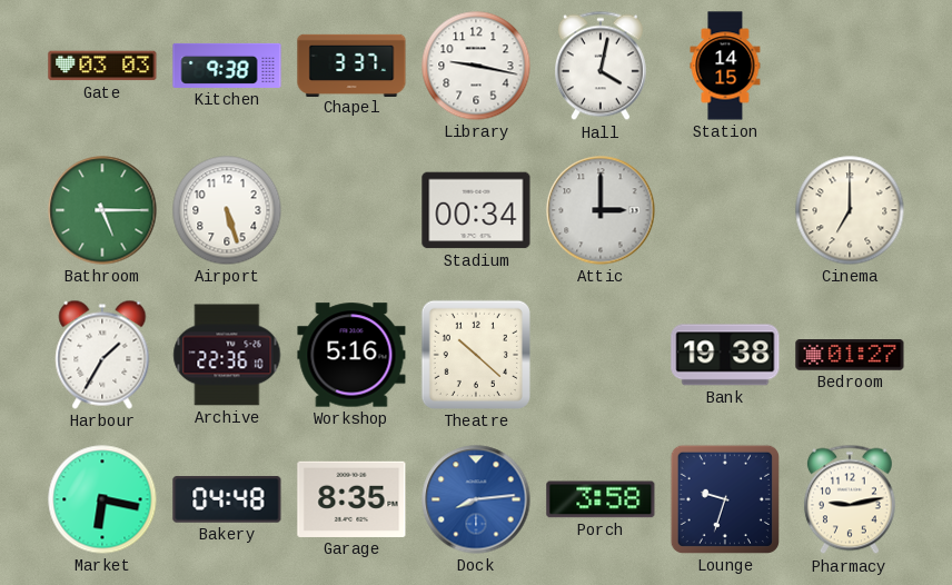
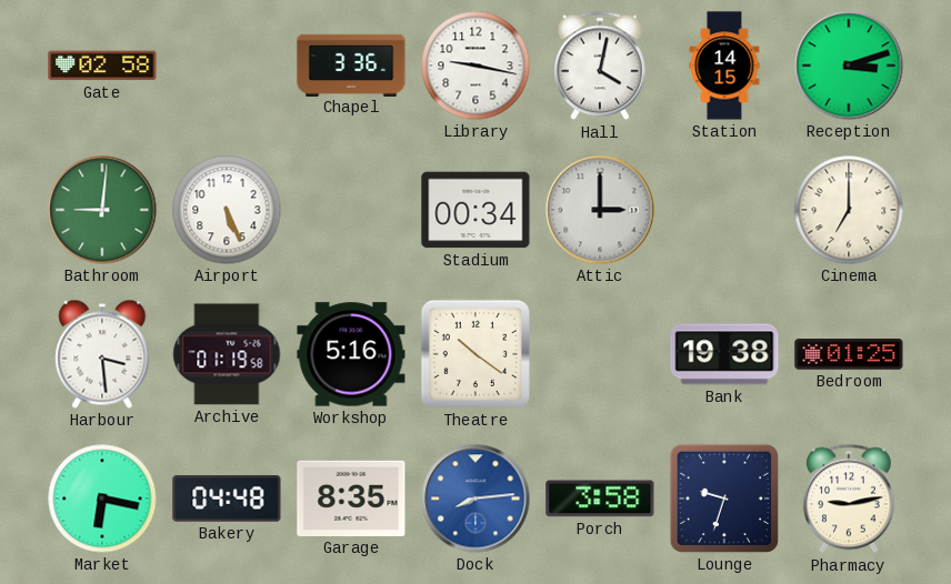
Gate: 03:03 -> 02:58
Kitchen: 9:38 -> none
Chapel: 3:37 -> 3:36
Reception: none -> 3:12
Bathroom: 5:15 -> 9:01
Airport: 5:27 -> 5:26
Harbour: 1:35 -> 3:29
Archive: 22:36 -> 01:19
Theatre: 10:22 -> 10:21
Bedroom: 01:27 -> 01:25
